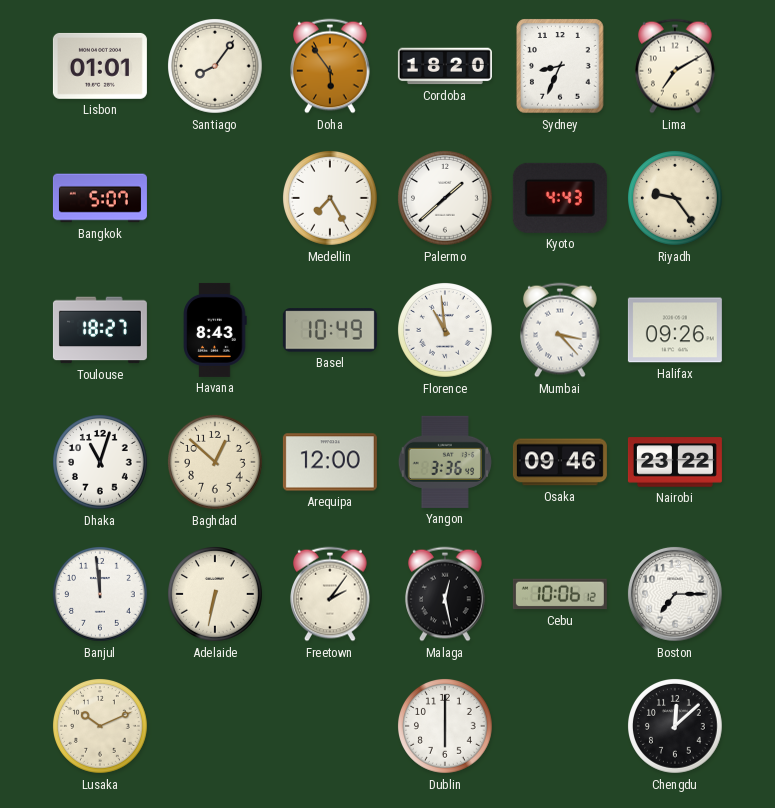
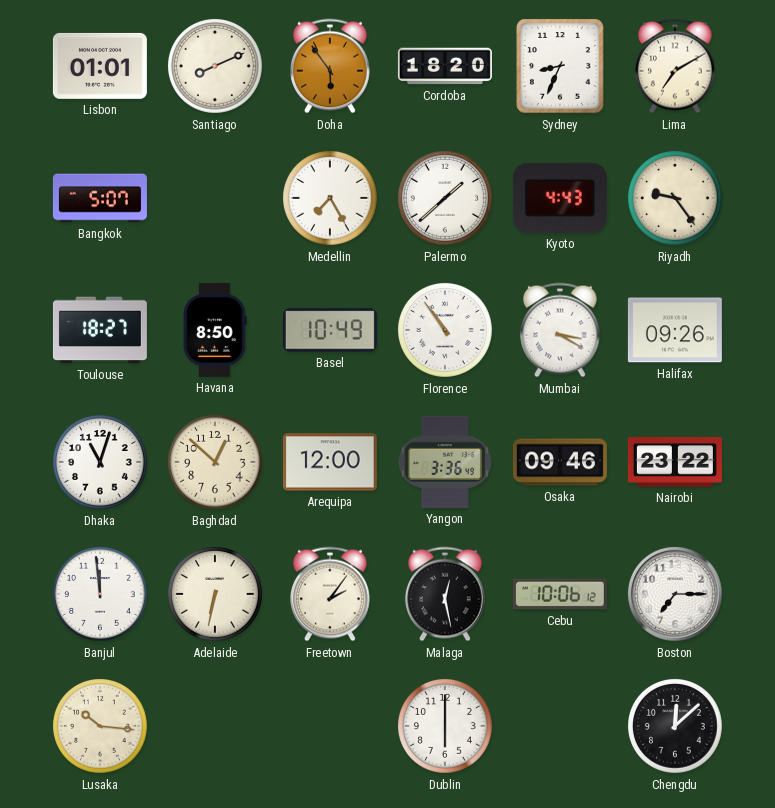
Santiago: 8:06 -> 8:11
Havana: 8:43 -> 8:50
Florence: 10:59 -> 10:54
Mumbai: 3:23 -> 3:20
Lusaka: 10:11 -> 10:16
